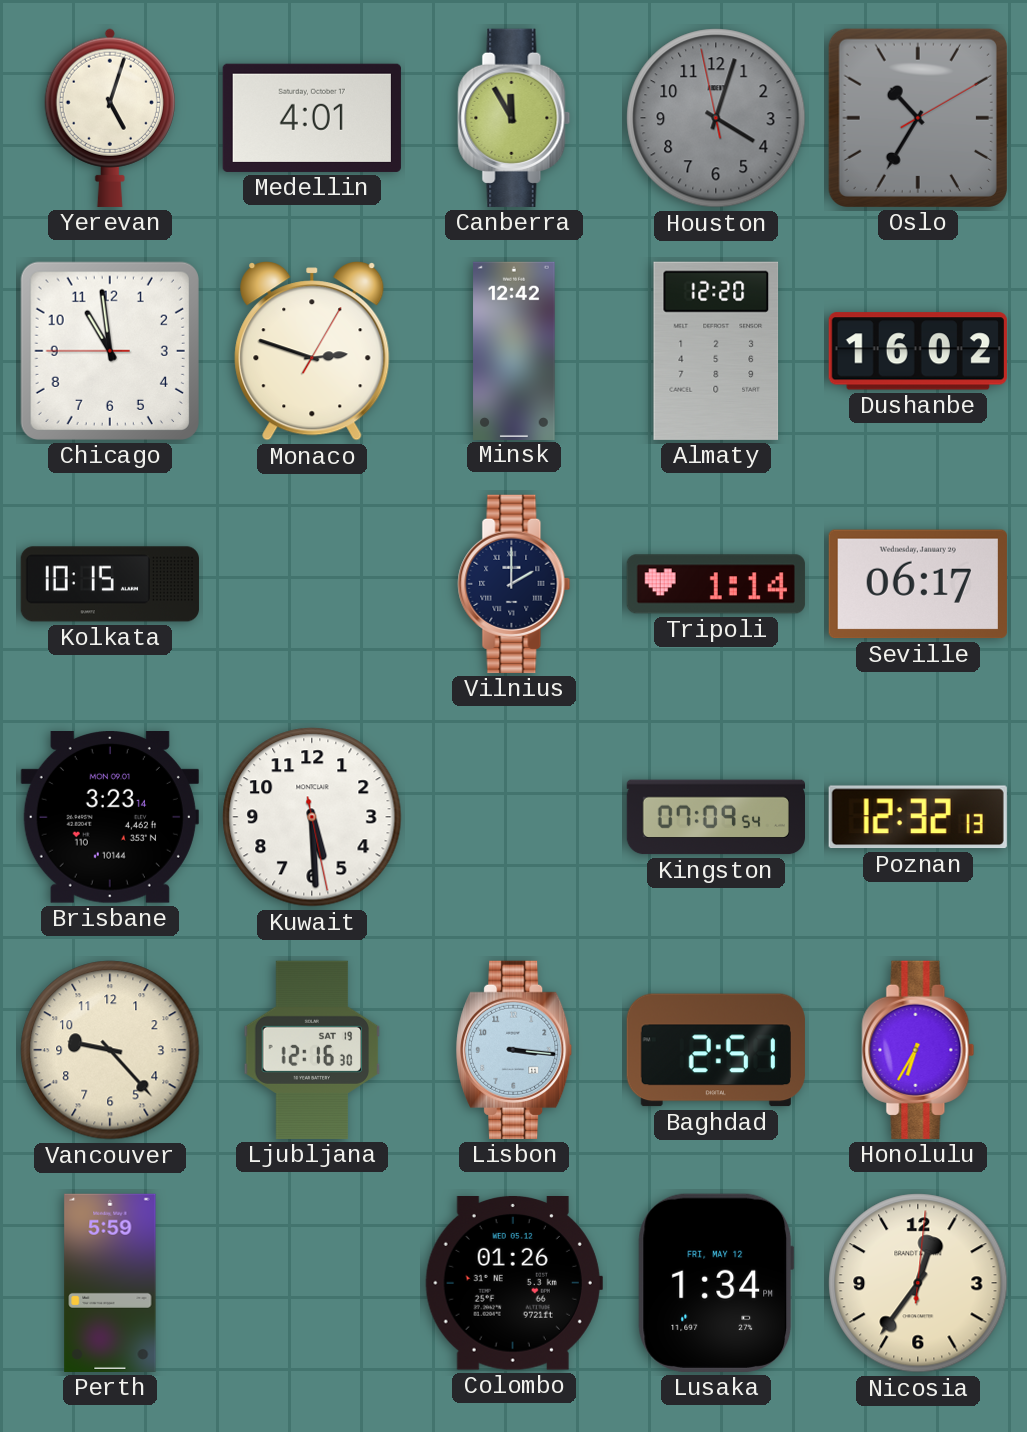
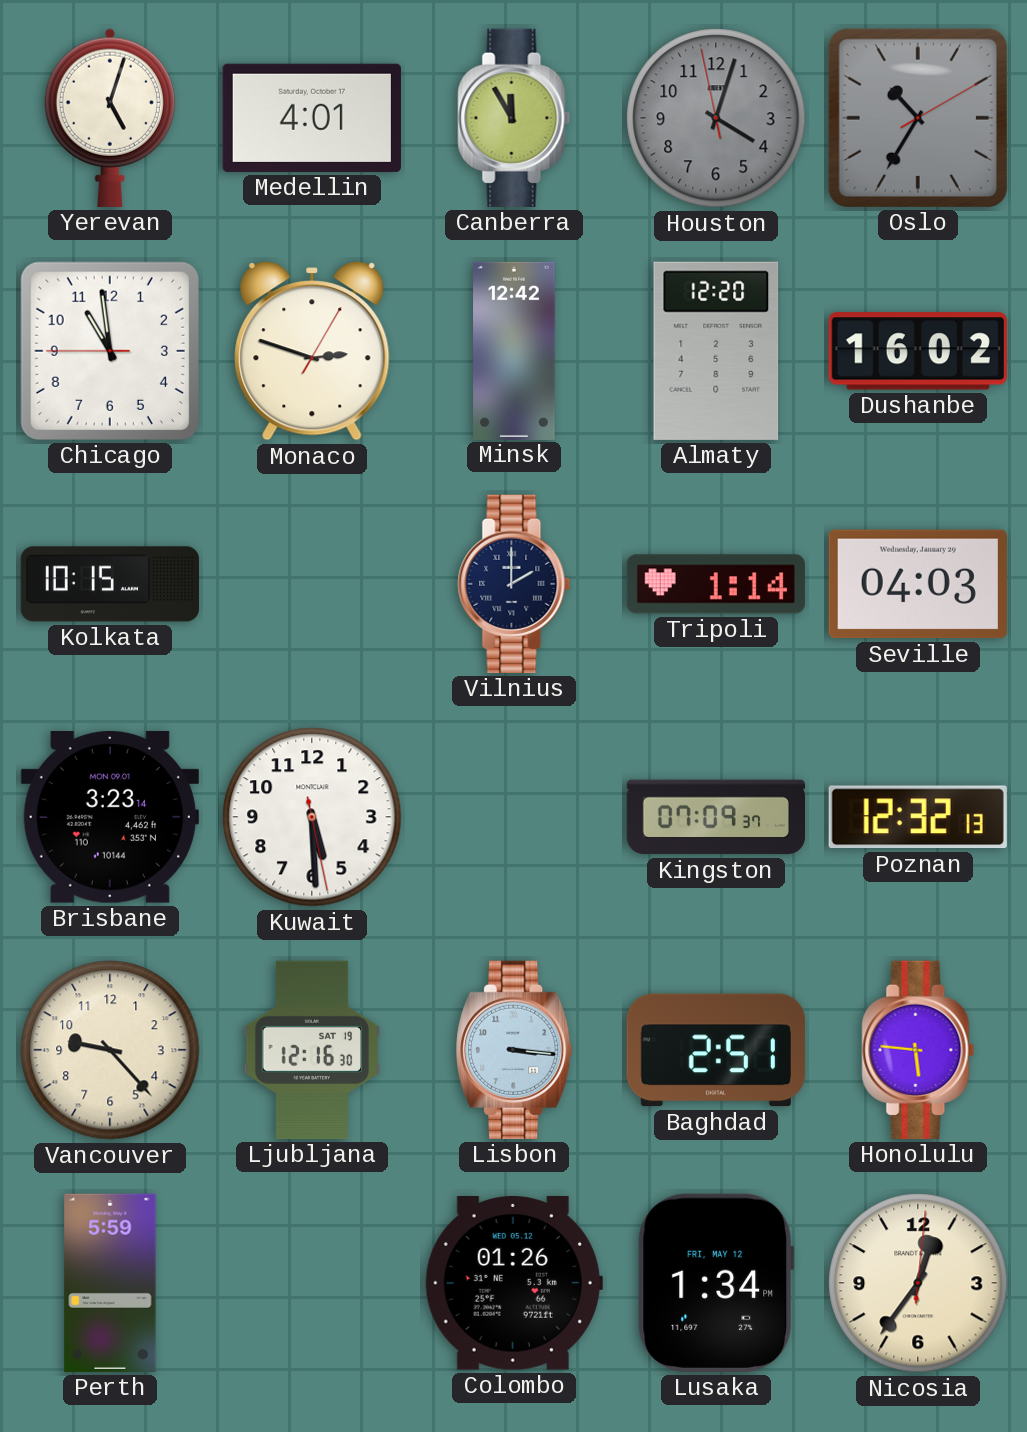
Seville: 06:17 -> 04:03
Kingston: 07:09:54 -> 07:09:37
Honolulu: 6:35 -> 5:46
